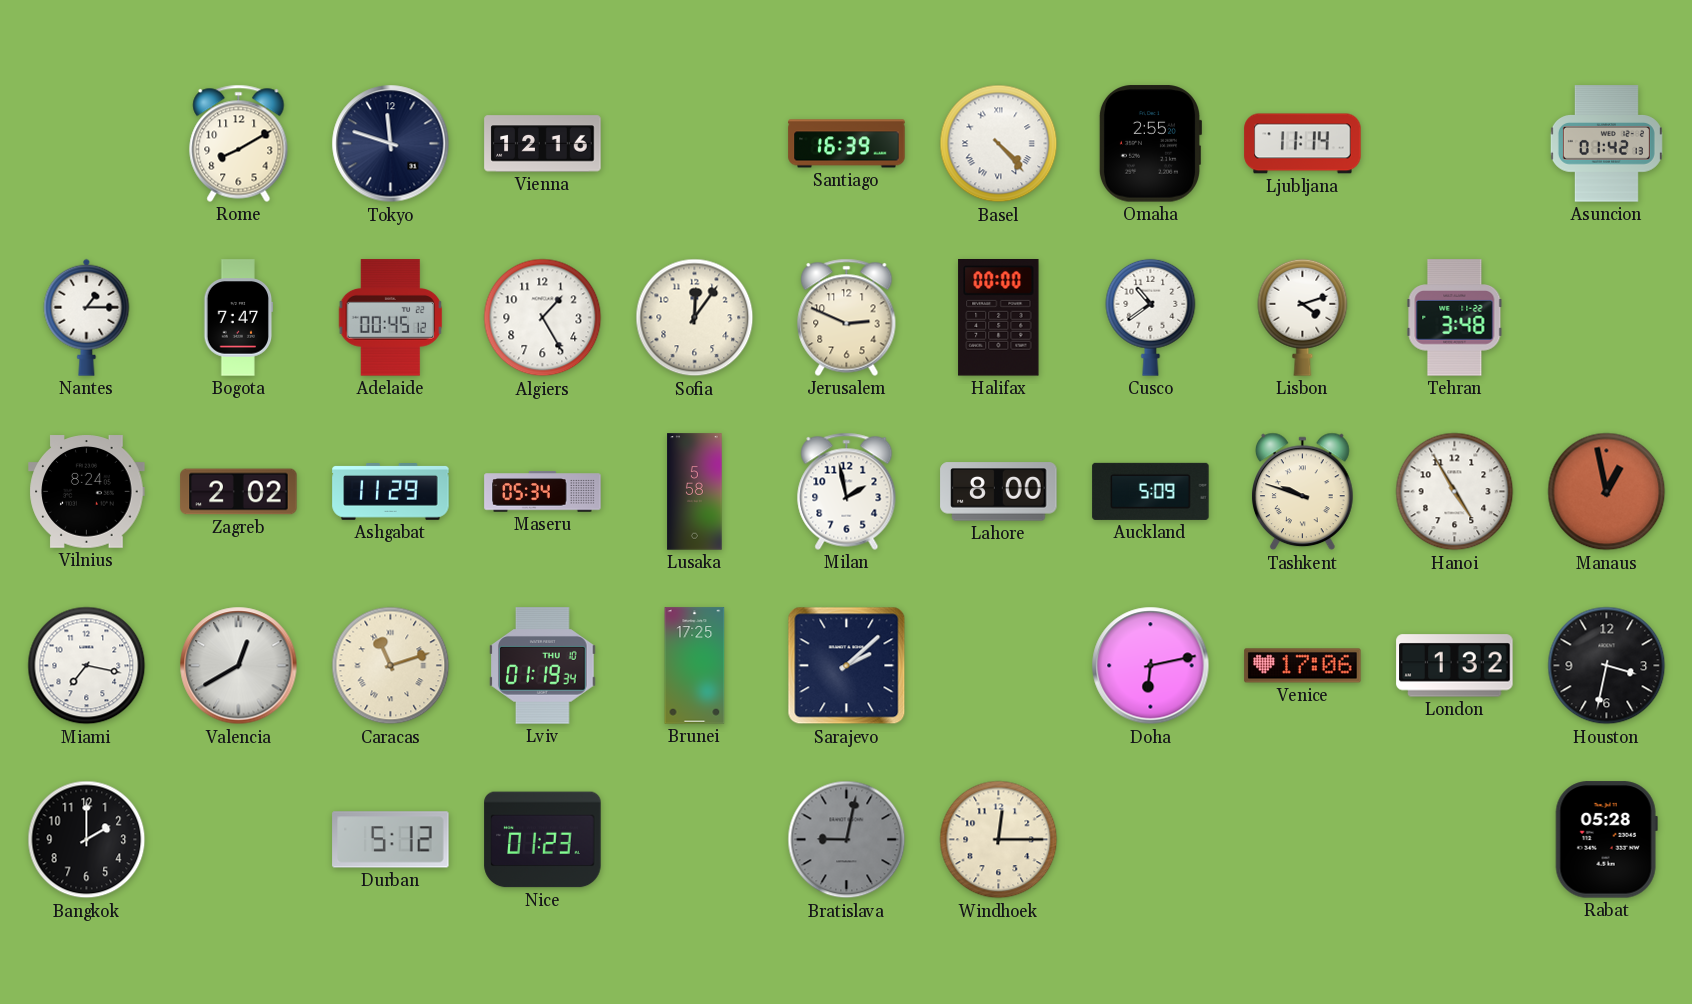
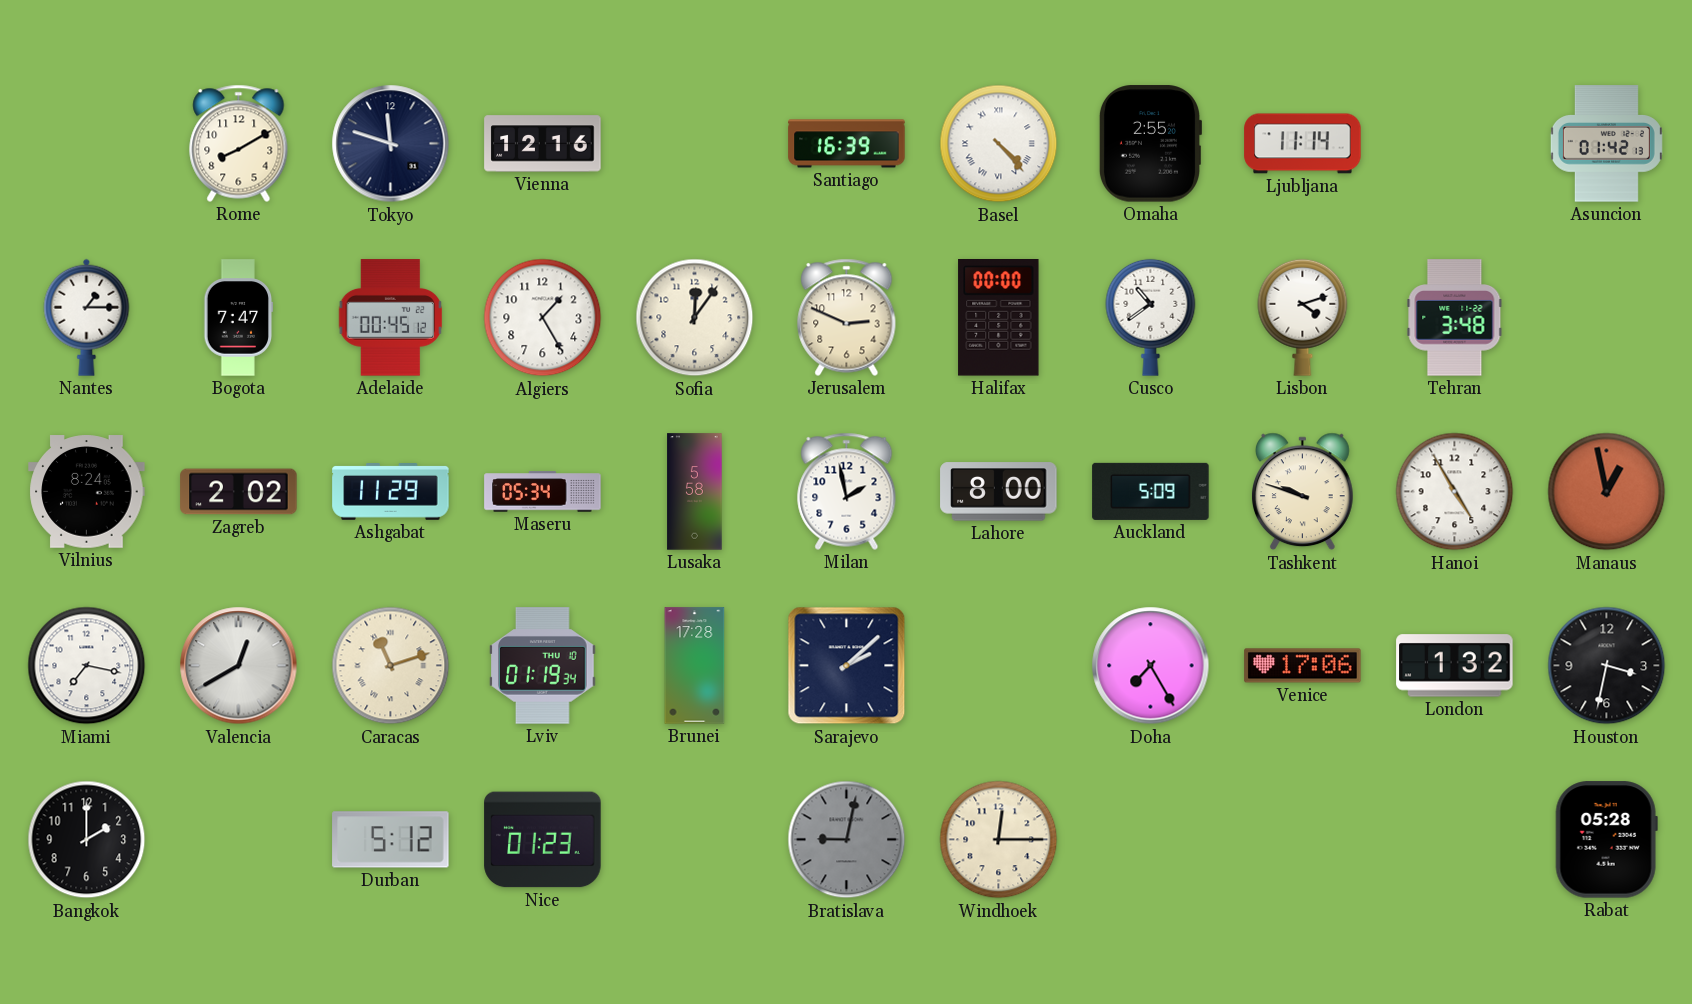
Brunei: 17:25 -> 17:28
Doha: 6:13 -> 7:25
